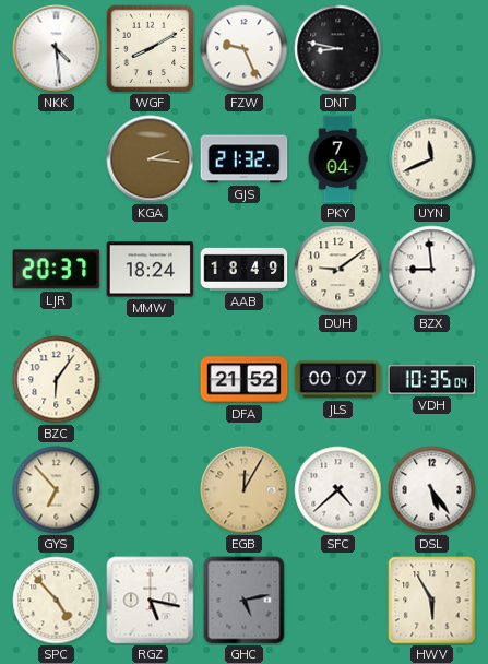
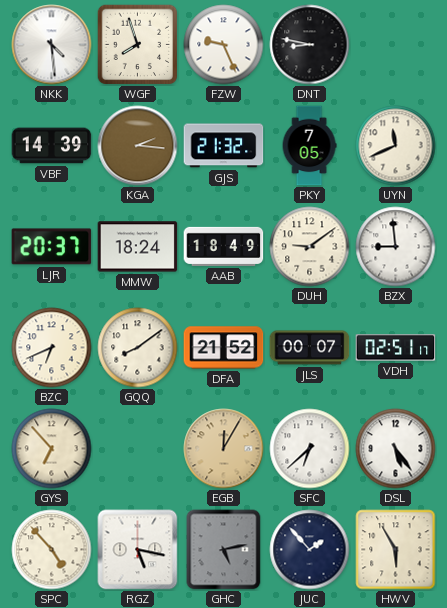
WGF: 8:10 -> 7:57
VBF: none -> 14:39
PKY: 7:04 -> 7:05
BZC: 6:06 -> 6:41
GQQ: none -> 8:09
VDH: 10:35 -> 02:51
SFC: 4:38 -> 6:38
JUC: none -> 1:53
